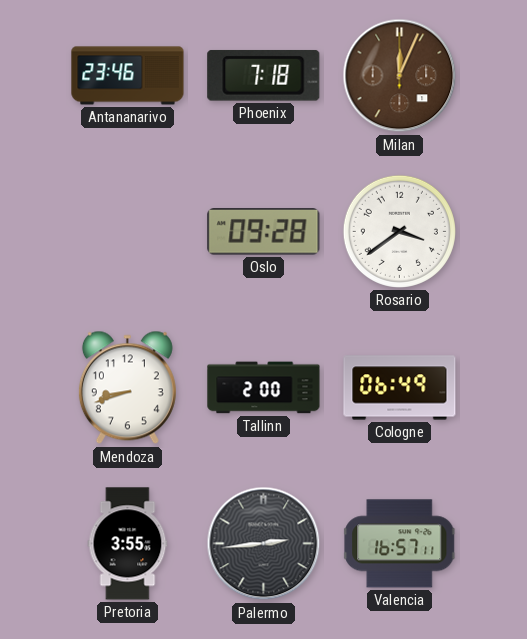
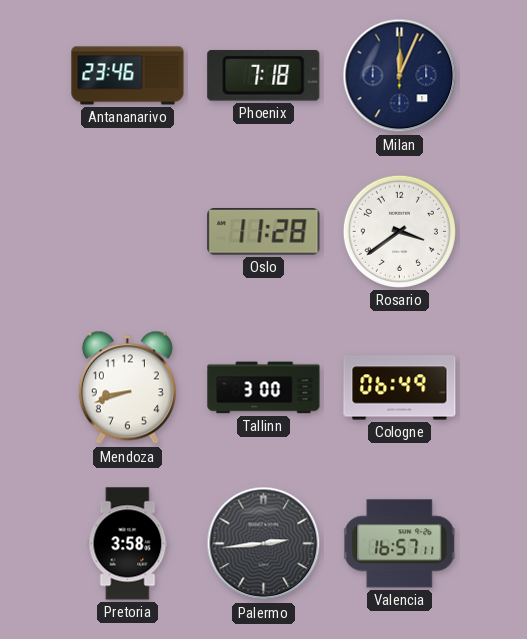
Milan dial: brown -> navy
Oslo: 09:28 -> 11:28
Tallinn: 2:00 -> 3:00
Pretoria: 3:55 -> 3:58
